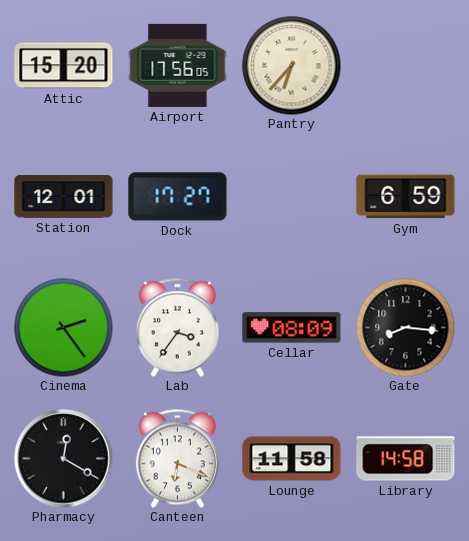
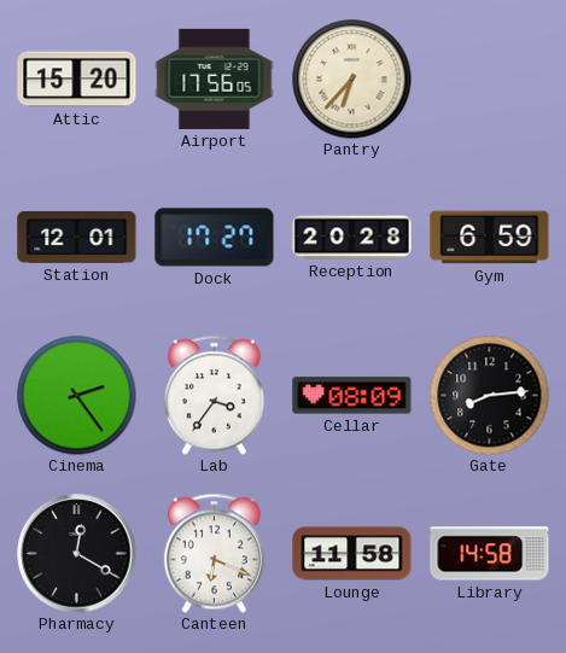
Reception: none -> 20:28
Gate: 8:16 -> 8:14
